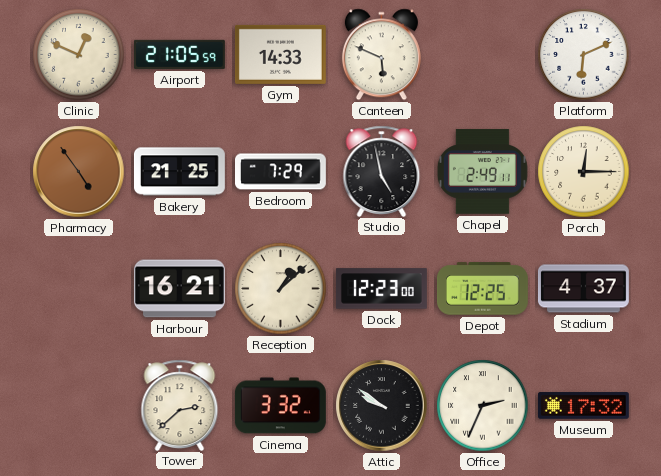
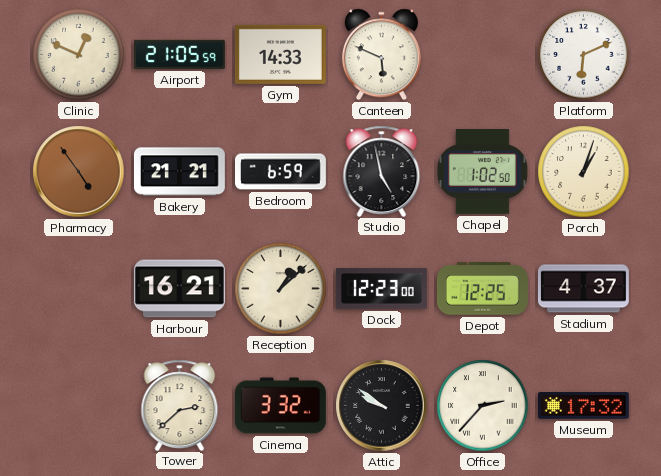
Bakery: 21:25 -> 21:21
Bedroom: 7:29 -> 6:59
Chapel: 2:49 -> 1:02
Porch: 12:15 -> 1:03
Office: 2:34 -> 2:37
